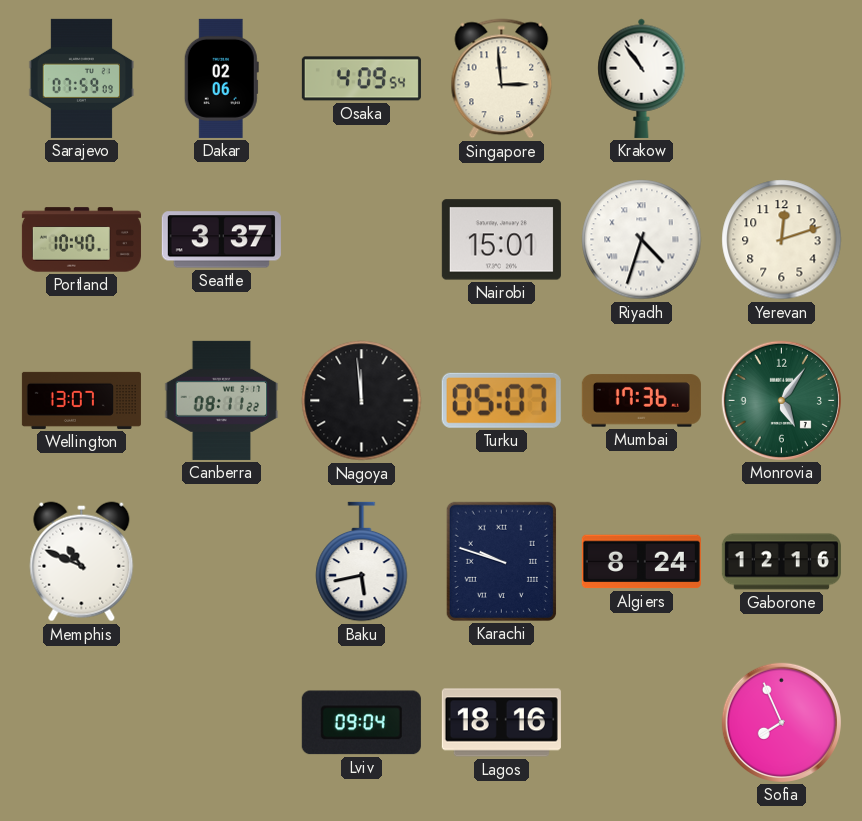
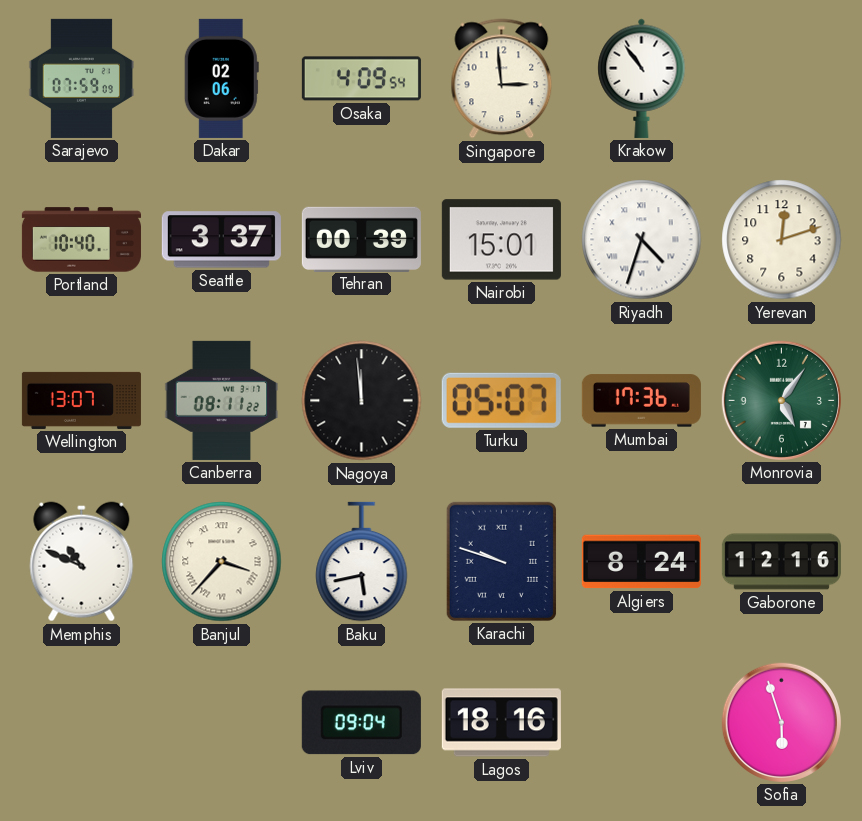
Tehran: none -> 00:39
Banjul: none -> 3:37
Sofia: 7:56 -> 5:57
